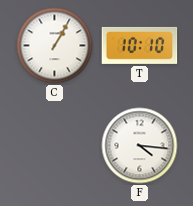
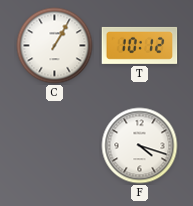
T: 10:10 -> 10:12
F: 4:16 -> 4:18
